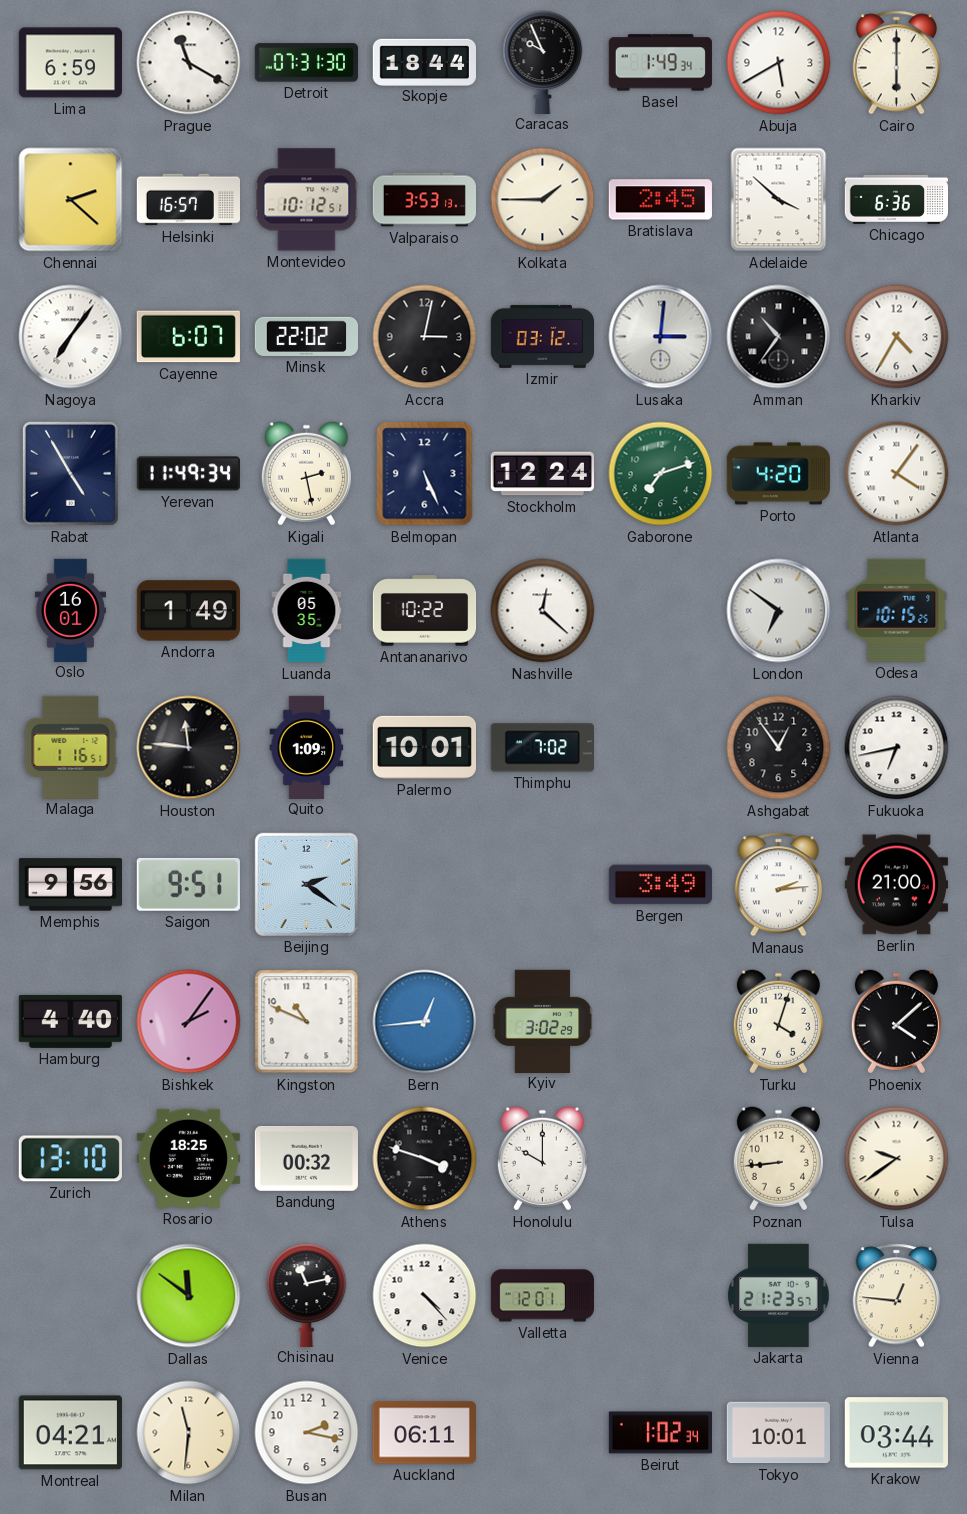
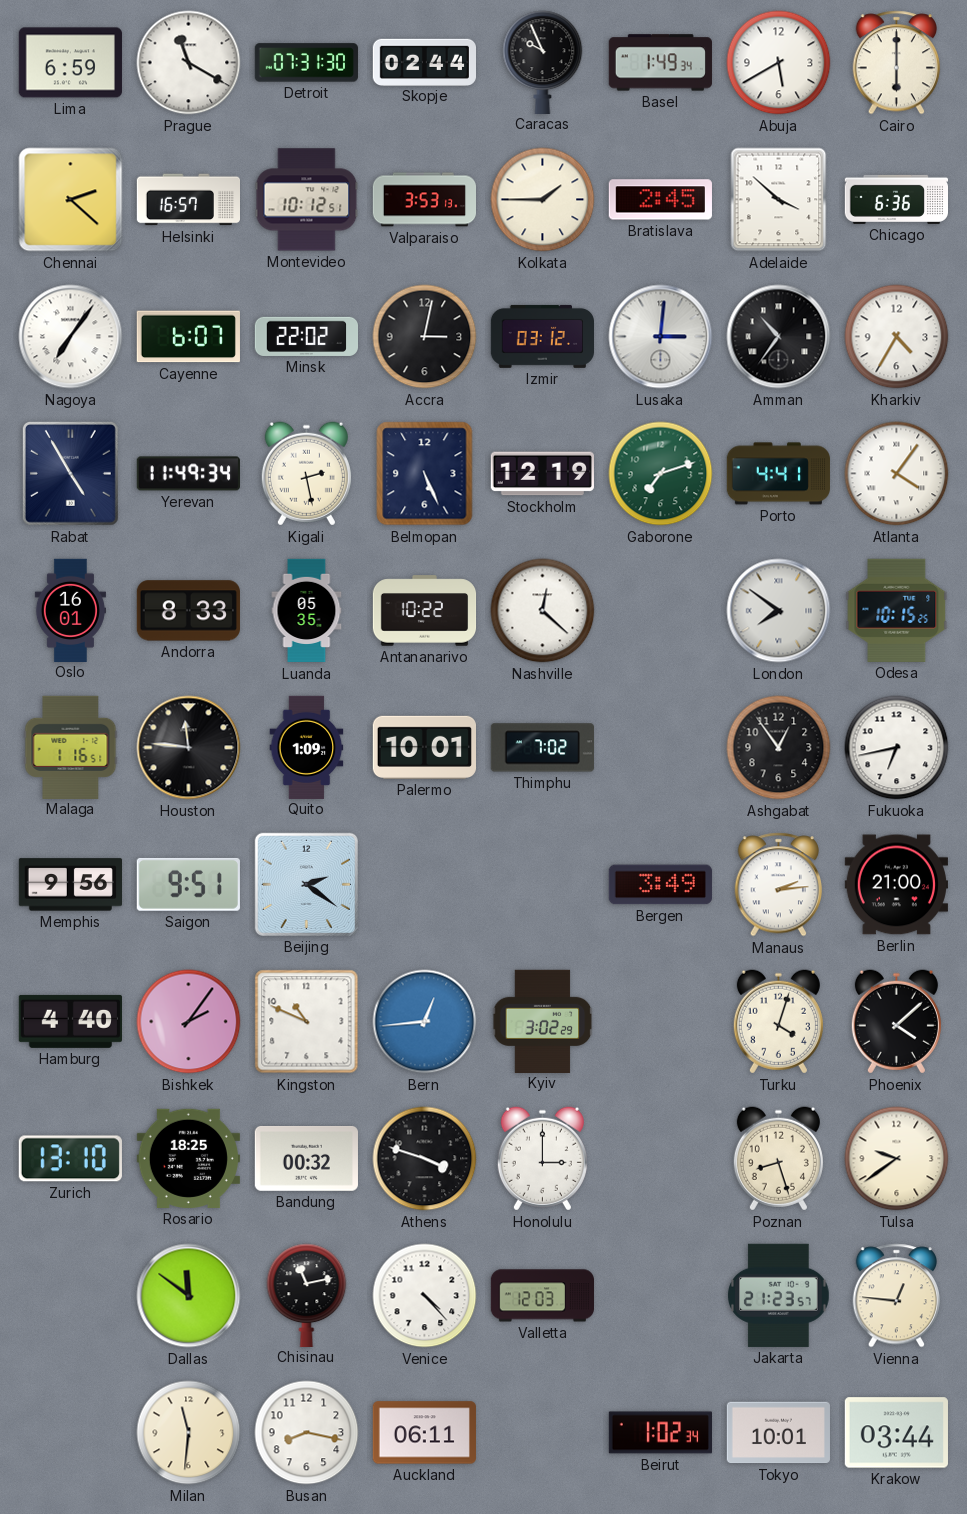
Skopje: 18:44 -> 02:44
Stockholm: 12:24 -> 12:19
Porto: 4:20 -> 4:41
Andorra: 1:49 -> 8:33
London: 6:51 -> 7:51
Honolulu: 10:00 -> 3:00
Poznan: 8:44 -> 8:27
Valletta: 12:01 -> 12:03
Montreal: 04:21 -> none
Busan: 2:17 -> 8:17
